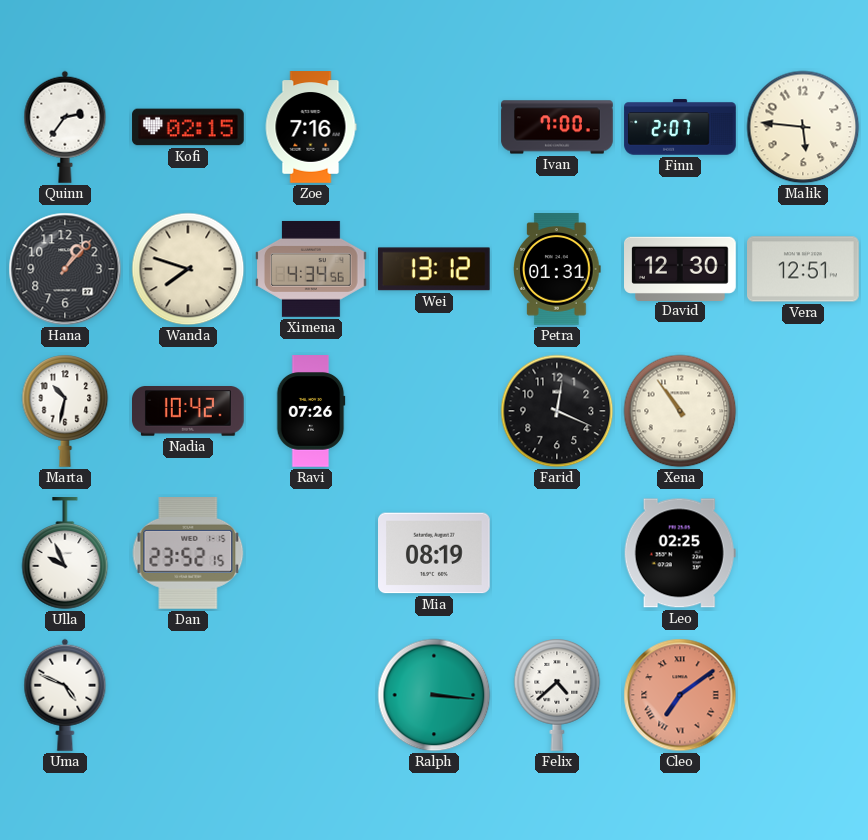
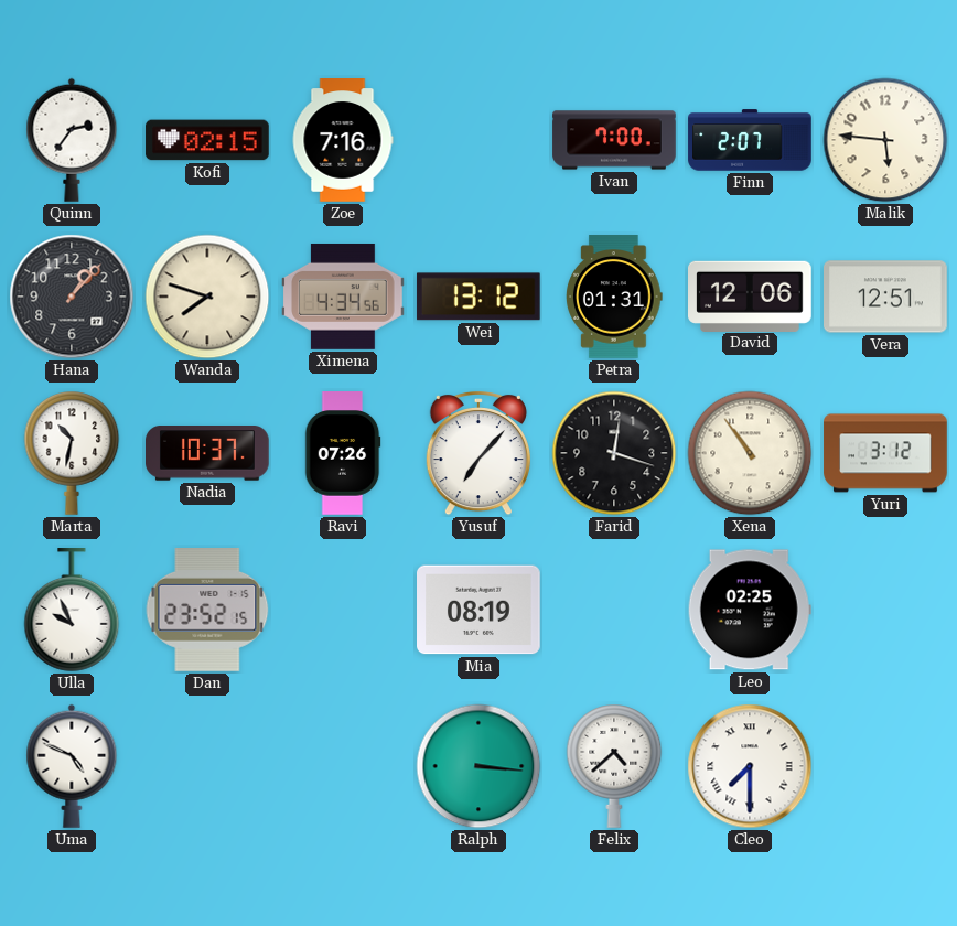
David: 12:30 -> 12:06
Nadia: 10:42 -> 10:37
Yusuf: none -> 7:07
Farid: 12:19 -> 12:18
Yuri: none -> 3:12
Cleo: 7:09 -> 7:30
Cleo dial: salmon -> white
